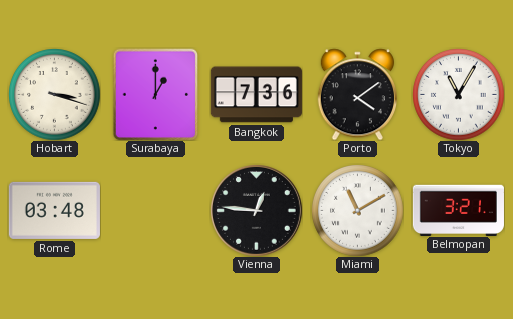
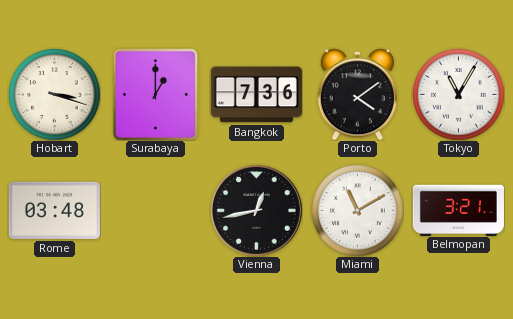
Vienna: 12:46 -> 12:43
